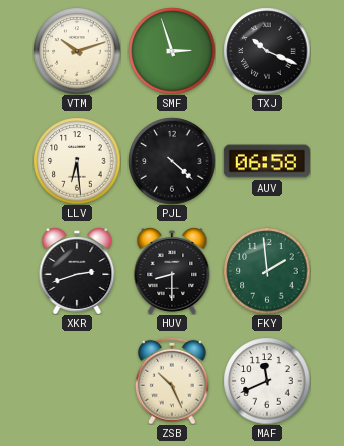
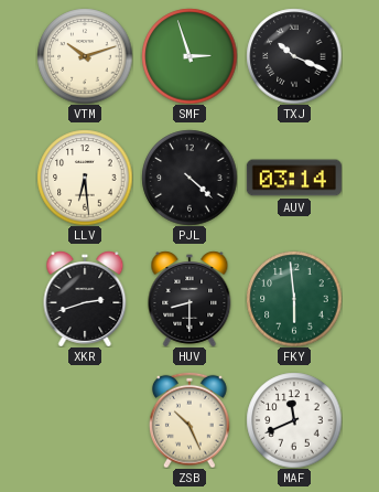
AUV: 06:58 -> 03:14
FKY: 1:59 -> 5:59
